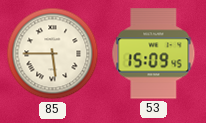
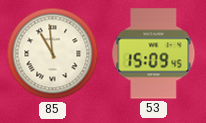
85: 5:45 -> 10:59
